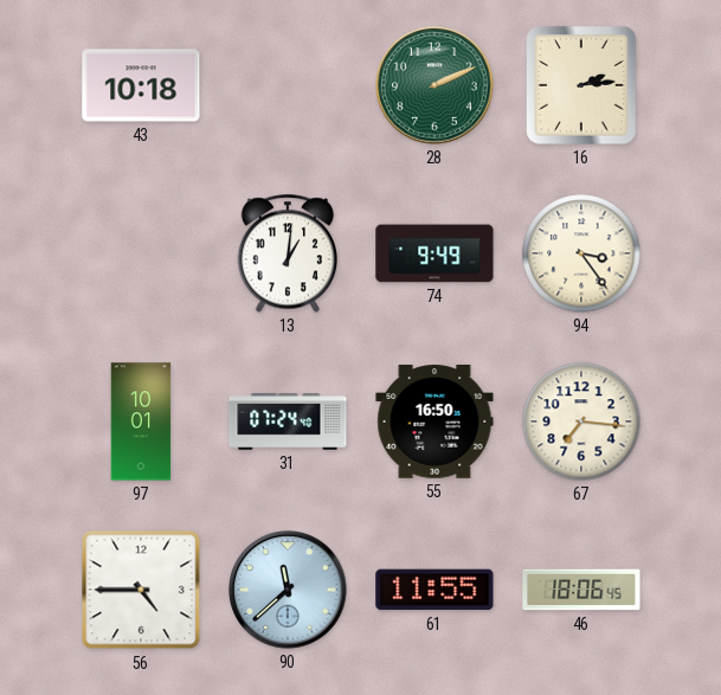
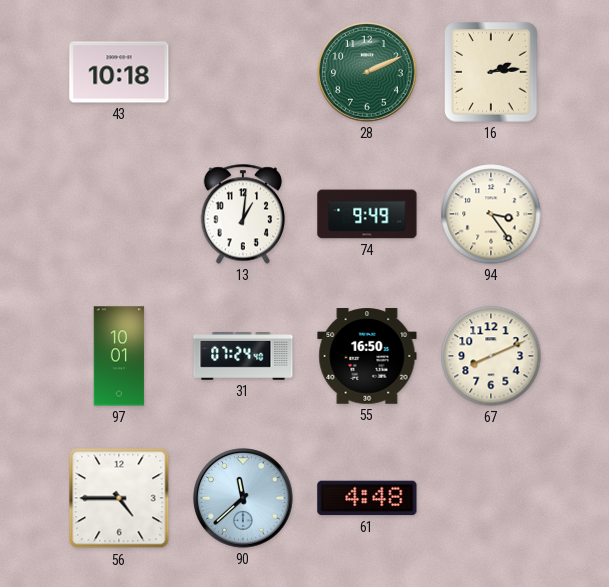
67: 7:16 -> 8:11
61: 11:55 -> 4:48
46: 18:06 -> none
